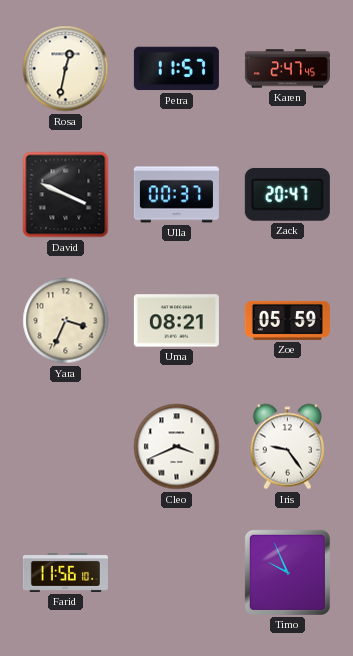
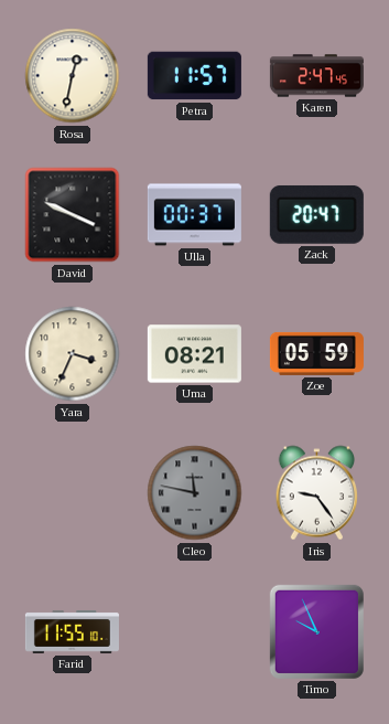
Cleo: 3:41 -> 11:47
Cleo dial: white -> grey
Farid: 11:56 -> 11:55
